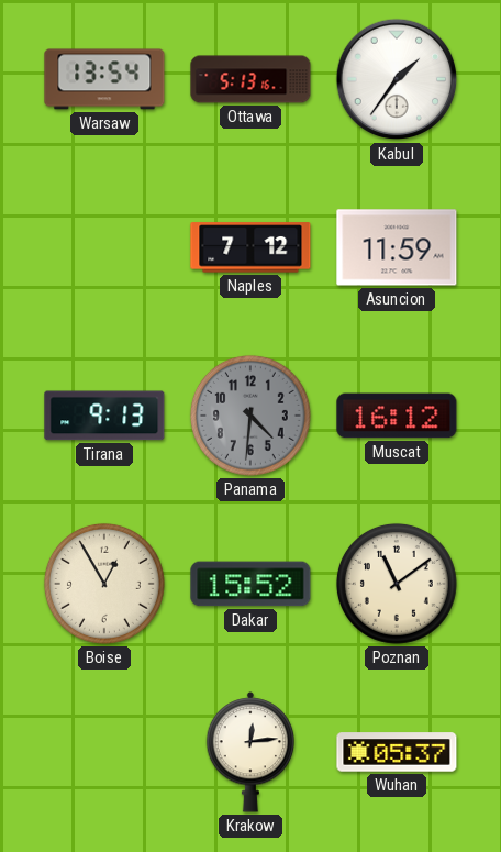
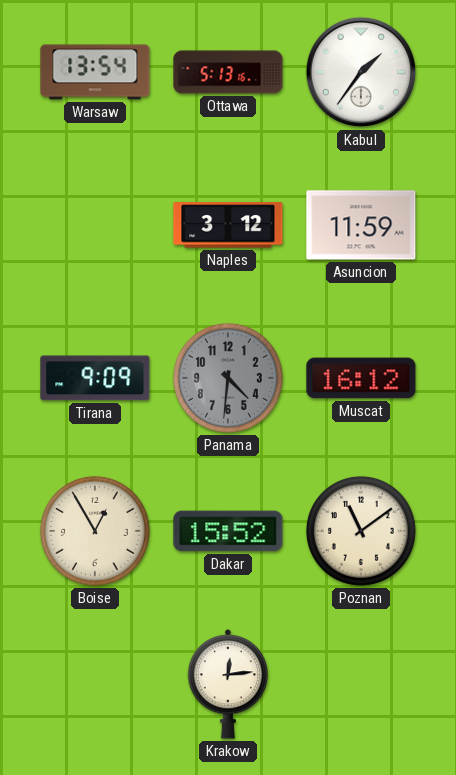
Naples: 7:12 -> 3:12
Tirana: 9:13 -> 9:09
Wuhan: 05:37 -> none
